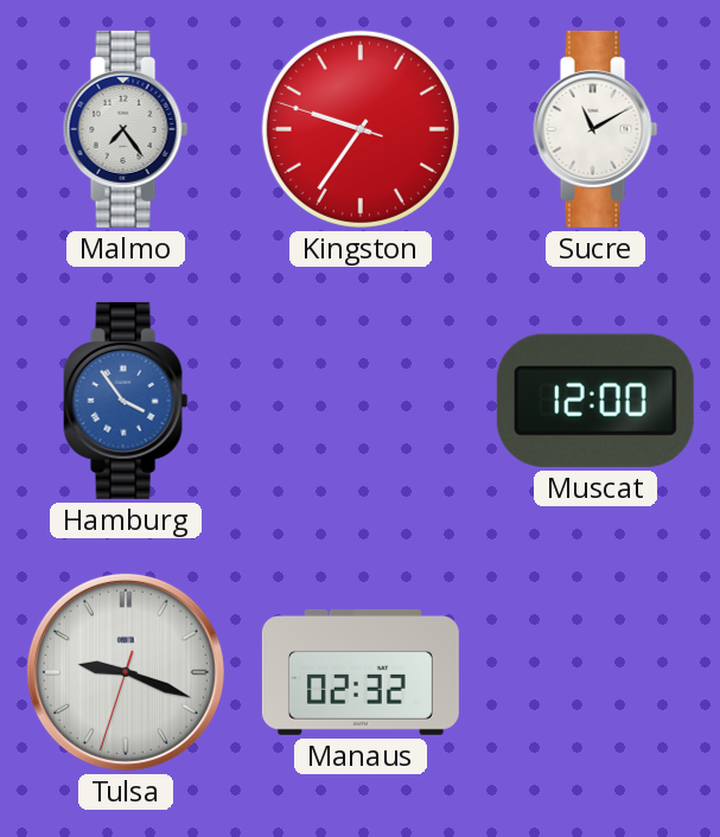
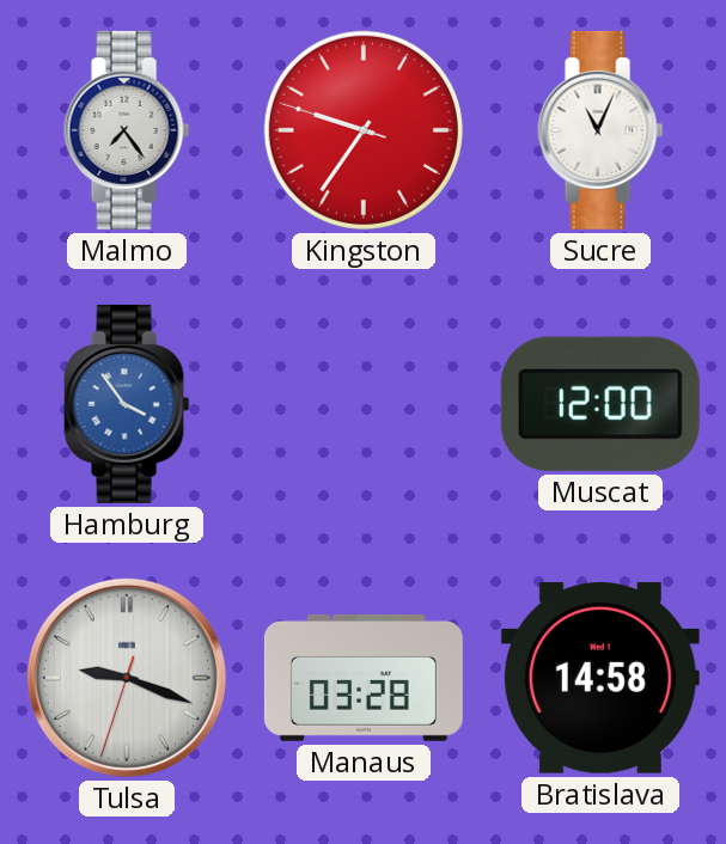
Sucre: 11:10 -> 11:04
Manaus: 02:32 -> 03:28
Bratislava: none -> 14:58
